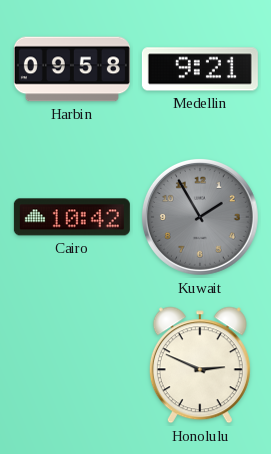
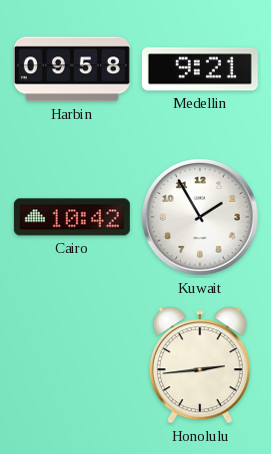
Kuwait dial: grey -> white
Honolulu: 2:49 -> 2:44
